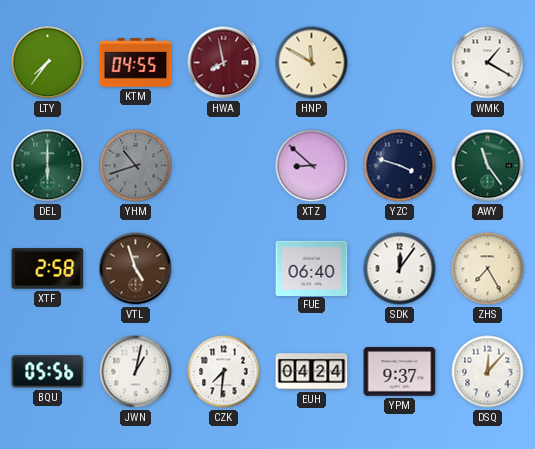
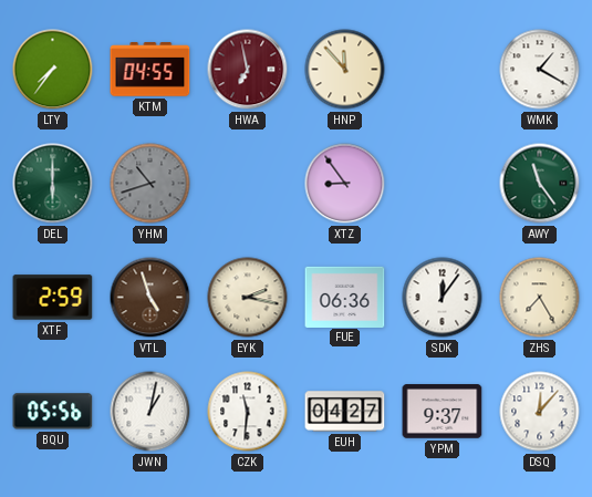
HWA: 7:58 -> 6:58
HNP: 11:50 -> 11:53
XTZ: 8:52 -> 8:54
YZC: 3:48 -> none
XTF: 2:58 -> 2:59
EYK: none -> 2:17
FUE: 06:40 -> 06:36
CZK: 7:31 -> 11:31
EUH: 04:24 -> 04:27
